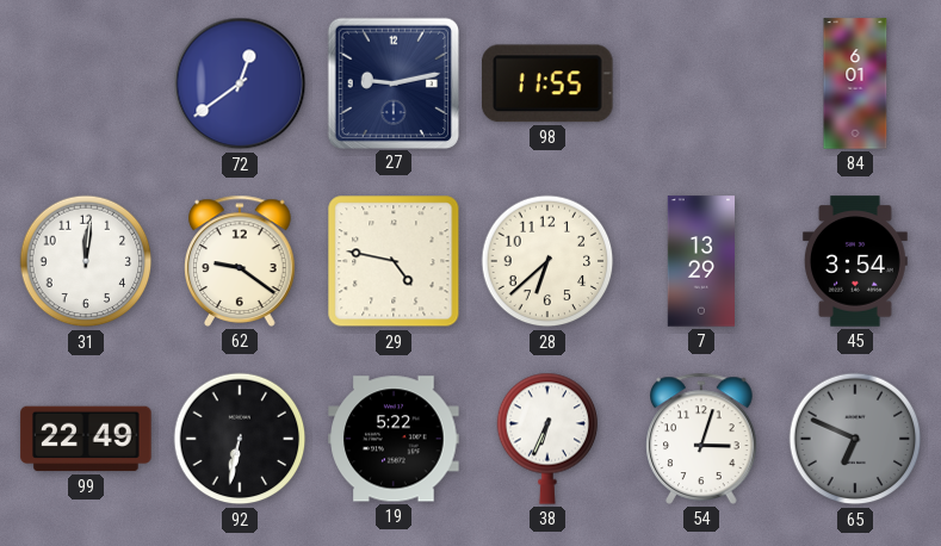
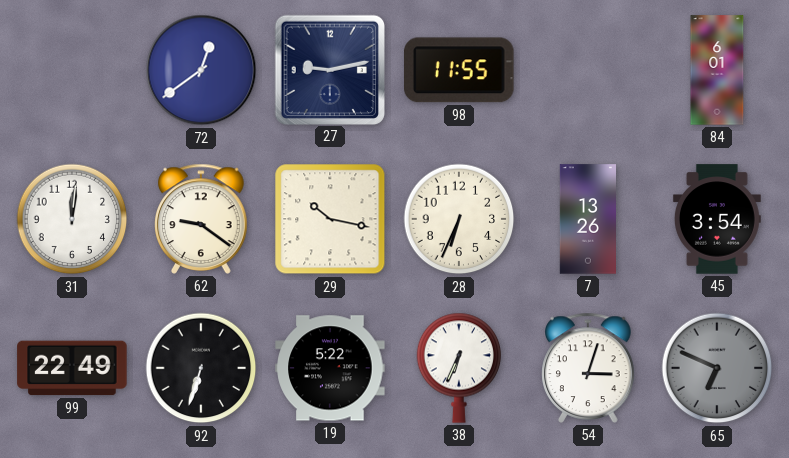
29: 4:47 -> 10:17
28: 6:38 -> 6:34
7: 13:29 -> 13:26
92: 6:32 -> 6:33
